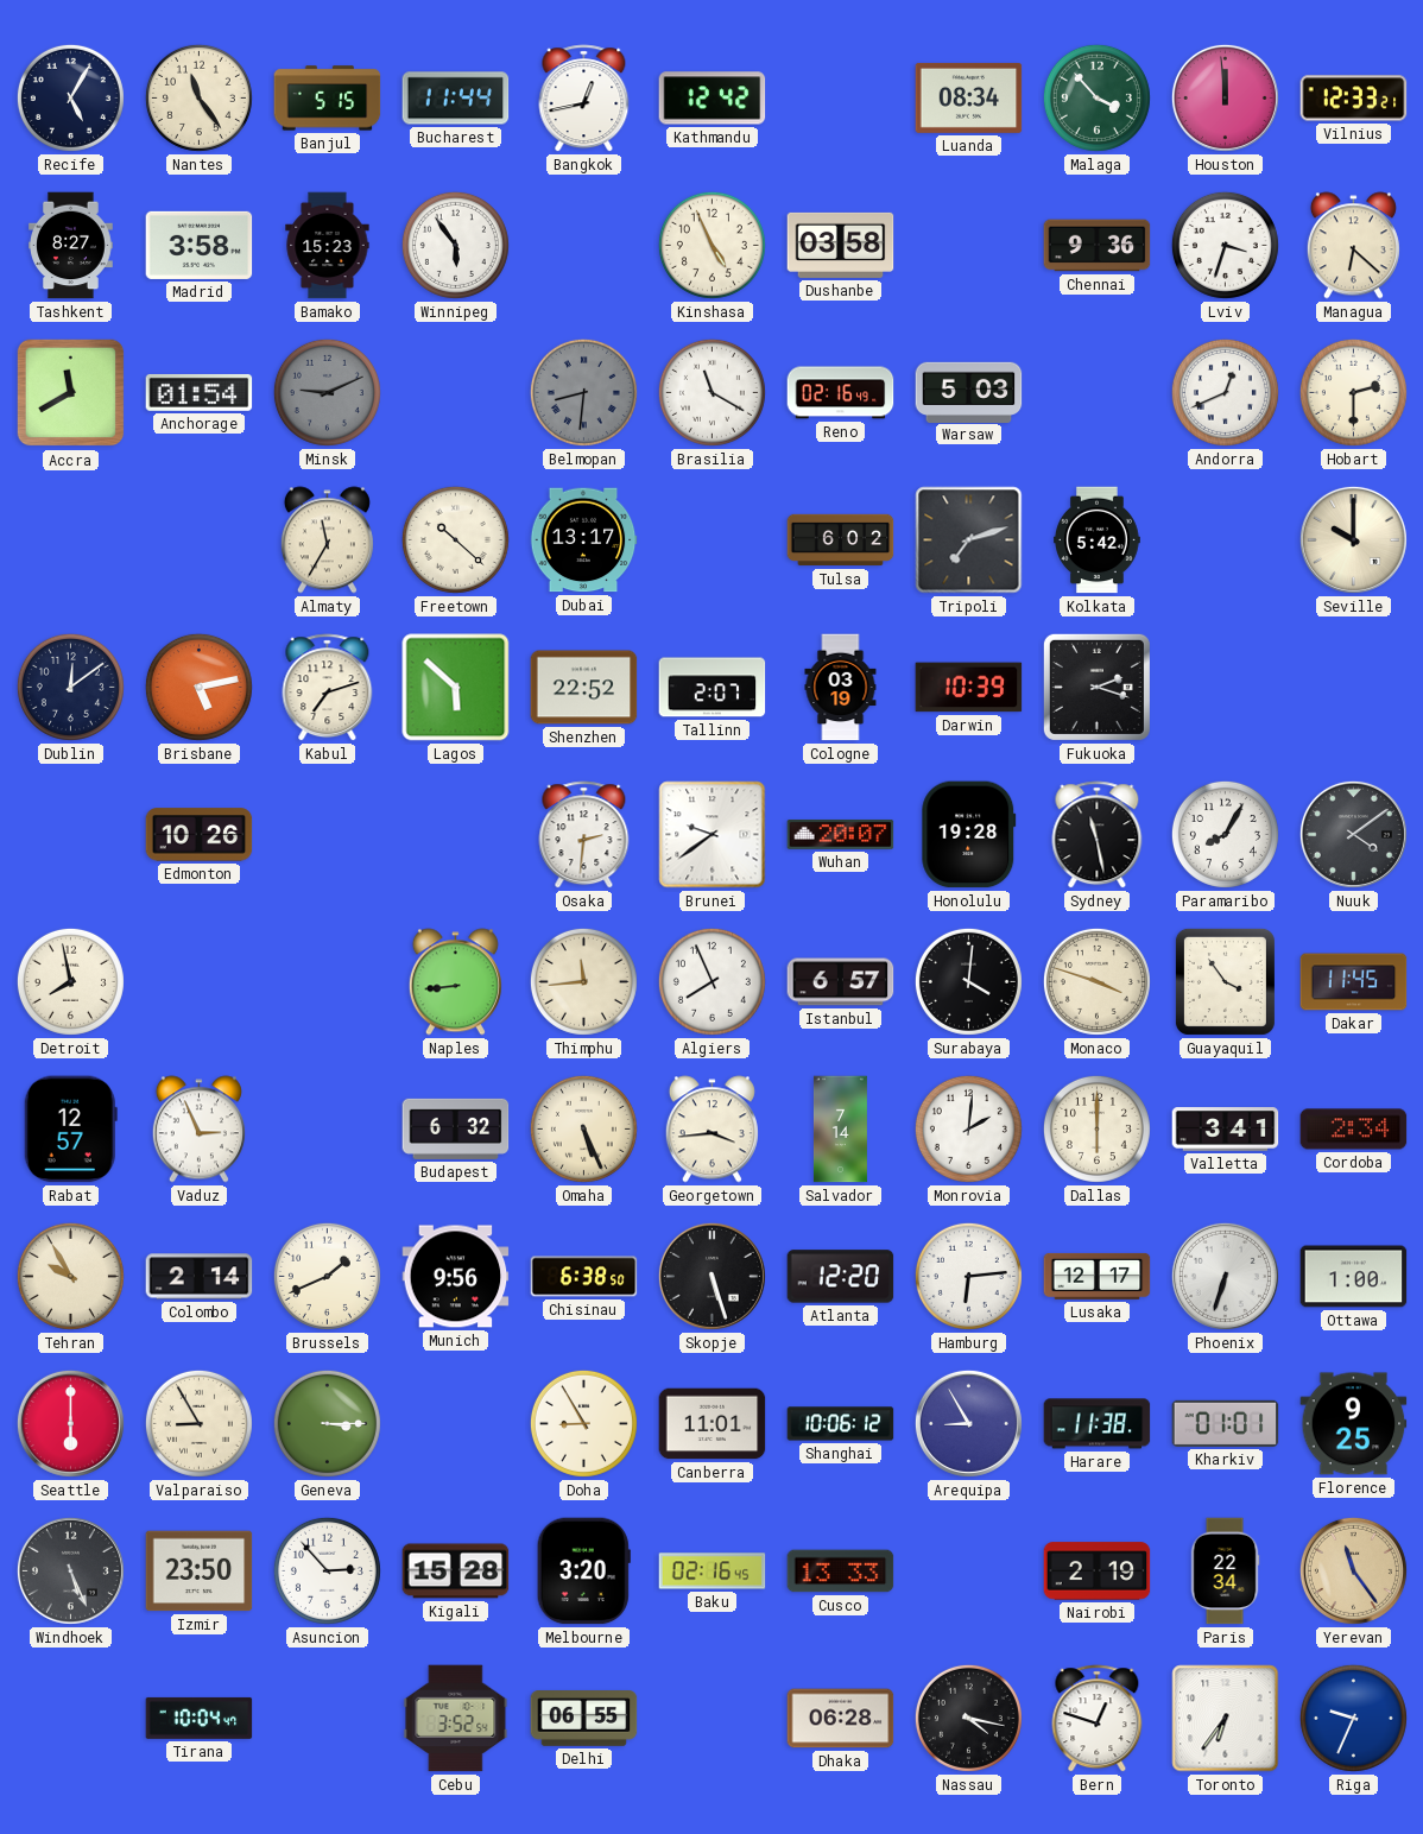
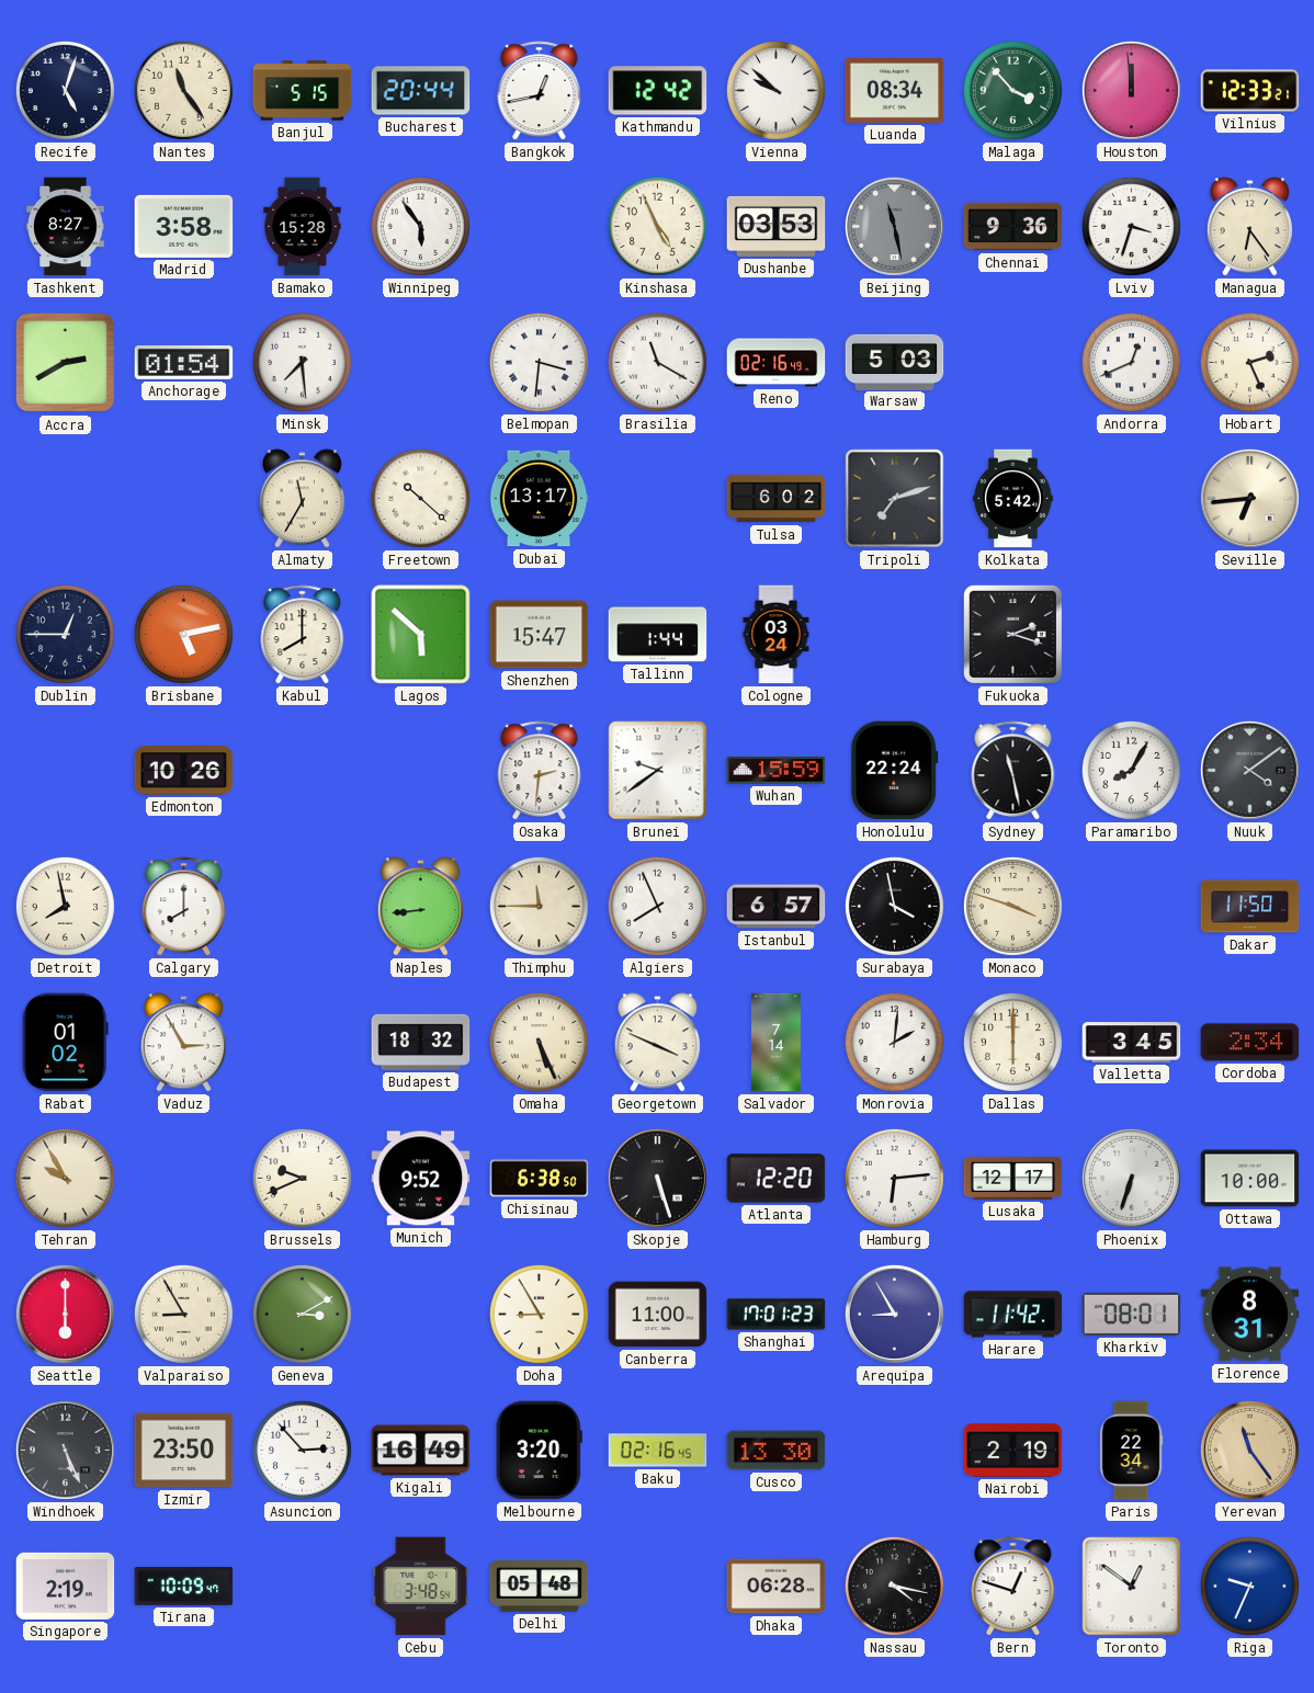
Recife: 5:05 -> 5:03
Bucharest: 11:44 -> 20:44
Vienna: none -> 9:52
Bamako: 15:23 -> 15:28
Dushanbe: 03:58 -> 03:53
Beijing: none -> 11:28
Managua: 6:22 -> 6:24
Accra: 11:40 -> 2:40
Minsk: 9:11 -> 7:29
Minsk dial: grey -> white
Belmopan: 8:31 -> 3:31
Belmopan dial: grey -> white
Hobart: 2:30 -> 2:26
Seville: 10:00 -> 6:44
Dublin: 12:09 -> 12:45
Kabul: 7:12 -> 8:00
Shenzhen: 22:52 -> 15:47
Tallinn: 2:07 -> 1:44
Cologne: 03:19 -> 03:24
Darwin: 10:39 -> none
Wuhan: 20:07 -> 15:59
Honolulu: 19:28 -> 22:24
Calgary: none -> 8:00
Thimphu: 11:44 -> 11:45
Surabaya: 4:01 -> 3:58
Guayaquil: 3:54 -> none
Dakar: 11:45 -> 11:50
Rabat: 12:57 -> 01:02
Vaduz: 2:56 -> 2:55
Budapest: 6:32 -> 18:32
Georgetown: 3:44 -> 3:49
Valletta: 3:41 -> 3:45
Colombo: 2:14 -> none
Brussels: 1:41 -> 9:41
Munich: 9:56 -> 9:52
Ottawa: 1:00 -> 10:00
Geneva: 3:15 -> 3:10
Canberra: 11:01 -> 11:00
Shanghai: 10:06 -> 17:01
Harare: 11:38 -> 11:42
Kharkiv: 01:01 -> 08:01
Florence: 9:25 -> 8:31
Kigali: 15:28 -> 16:49
Cusco: 13:33 -> 13:30
Singapore: none -> 2:19
Tirana: 10:04 -> 10:09
Cebu: 3:52 -> 3:48
Delhi: 06:55 -> 05:48
Toronto: 6:36 -> 12:51
